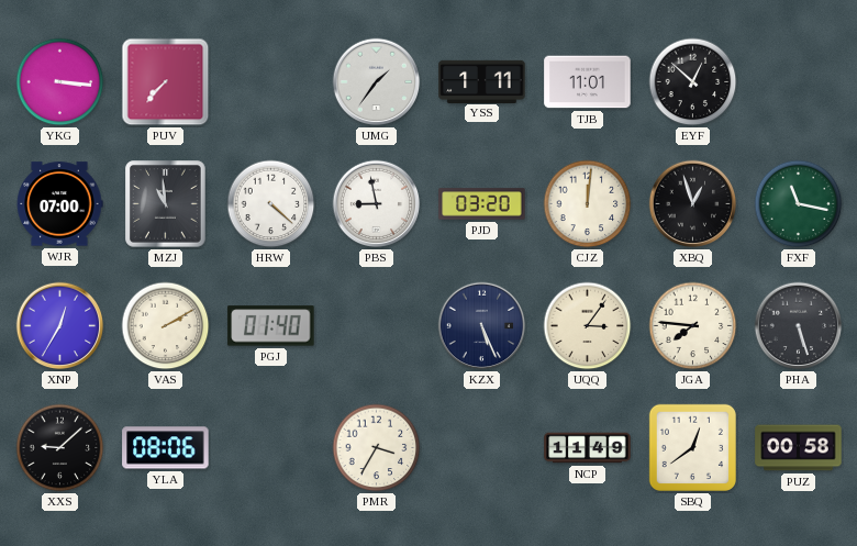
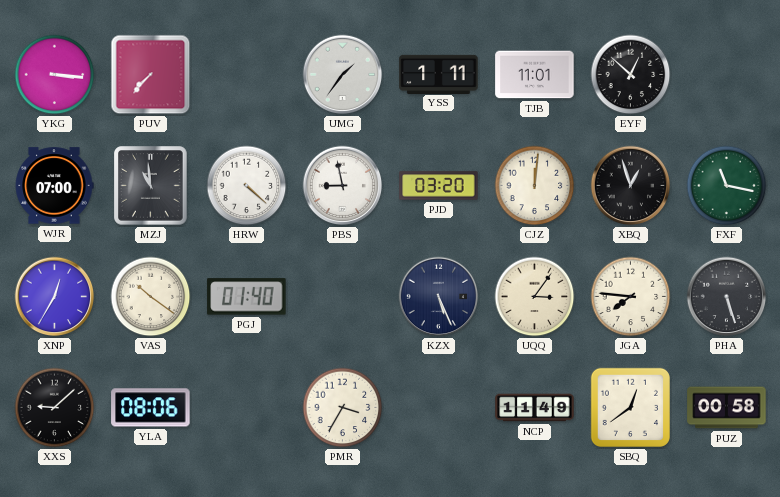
VAS: 2:10 -> 10:21
